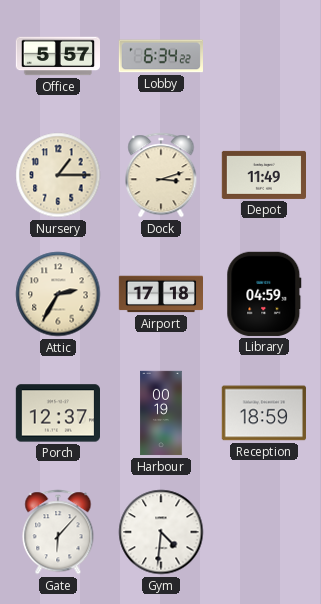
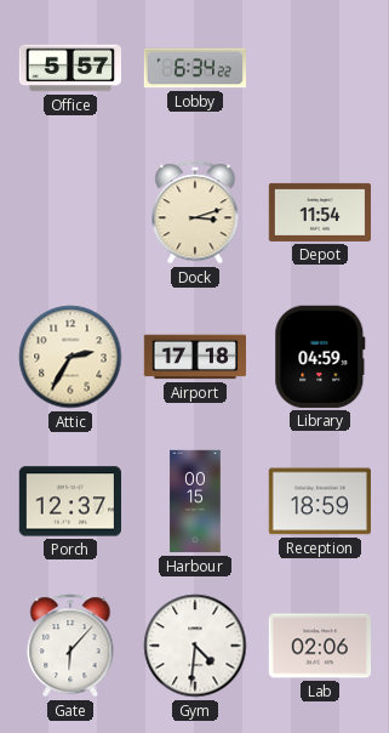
Nursery: 1:15 -> none
Depot: 11:49 -> 11:54
Harbour: 00:19 -> 00:15
Lab: none -> 02:06
